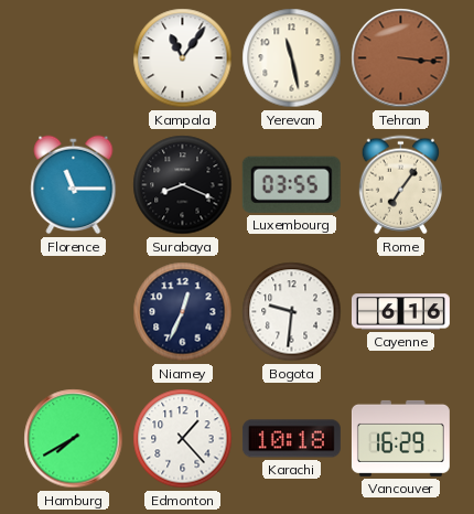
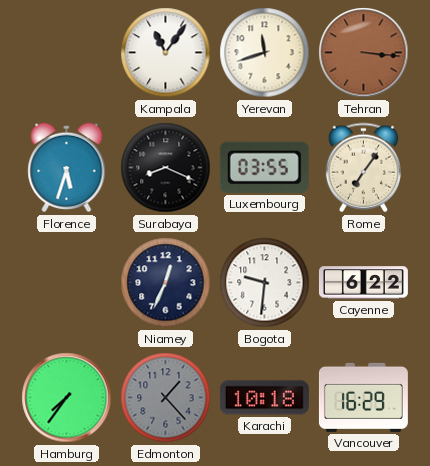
Yerevan: 11:28 -> 11:42
Florence: 11:15 -> 5:33
Cayenne: 6:16 -> 6:22
Hamburg: 7:40 -> 7:36
Edmonton dial: white -> grey
